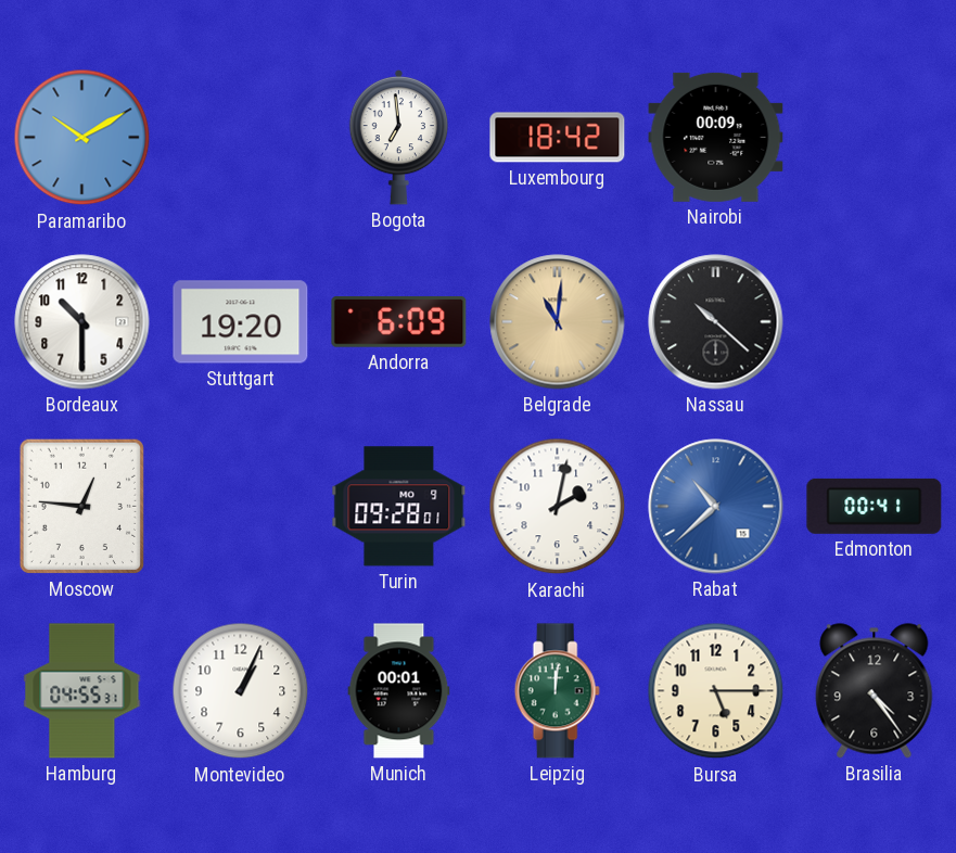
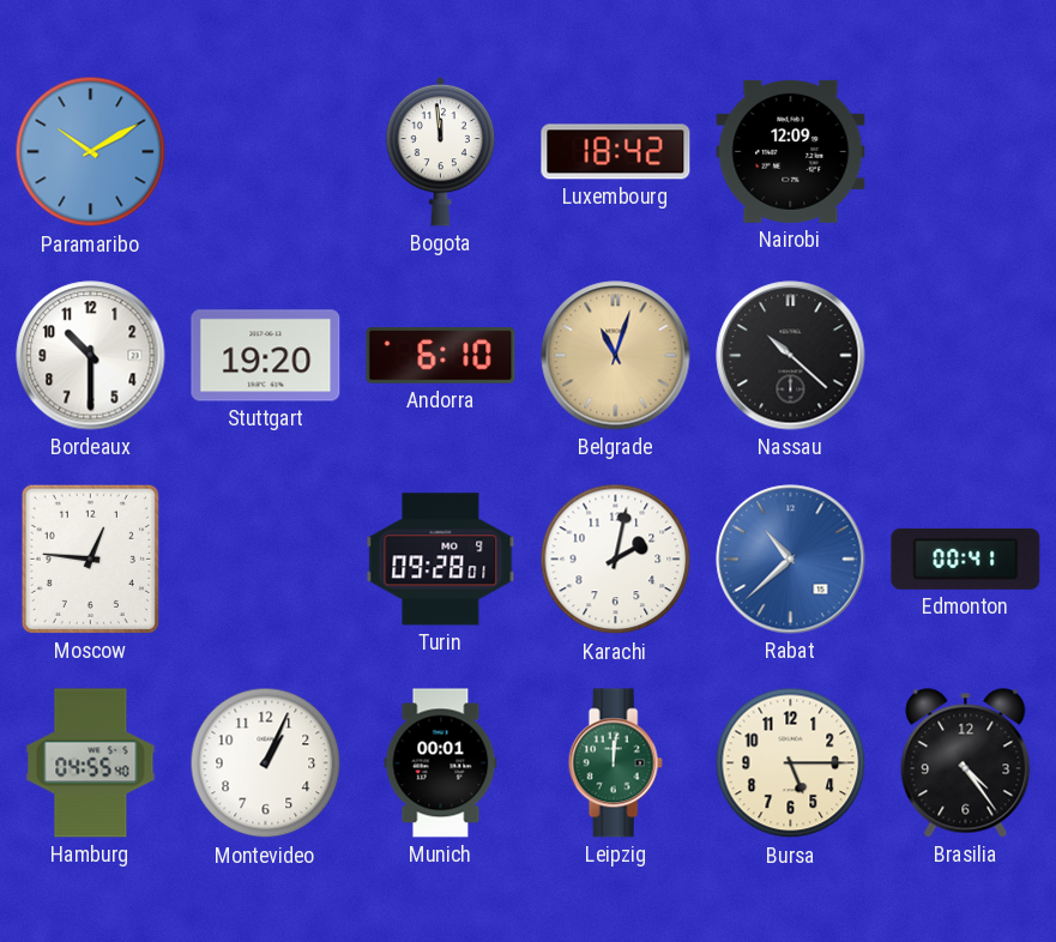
Bogota: 6:59 -> 11:59
Nairobi: 00:09 -> 12:09
Andorra: 6:09 -> 6:10
Belgrade: 11:01 -> 11:03
Hamburg: 04:55:31 -> 04:55:40
